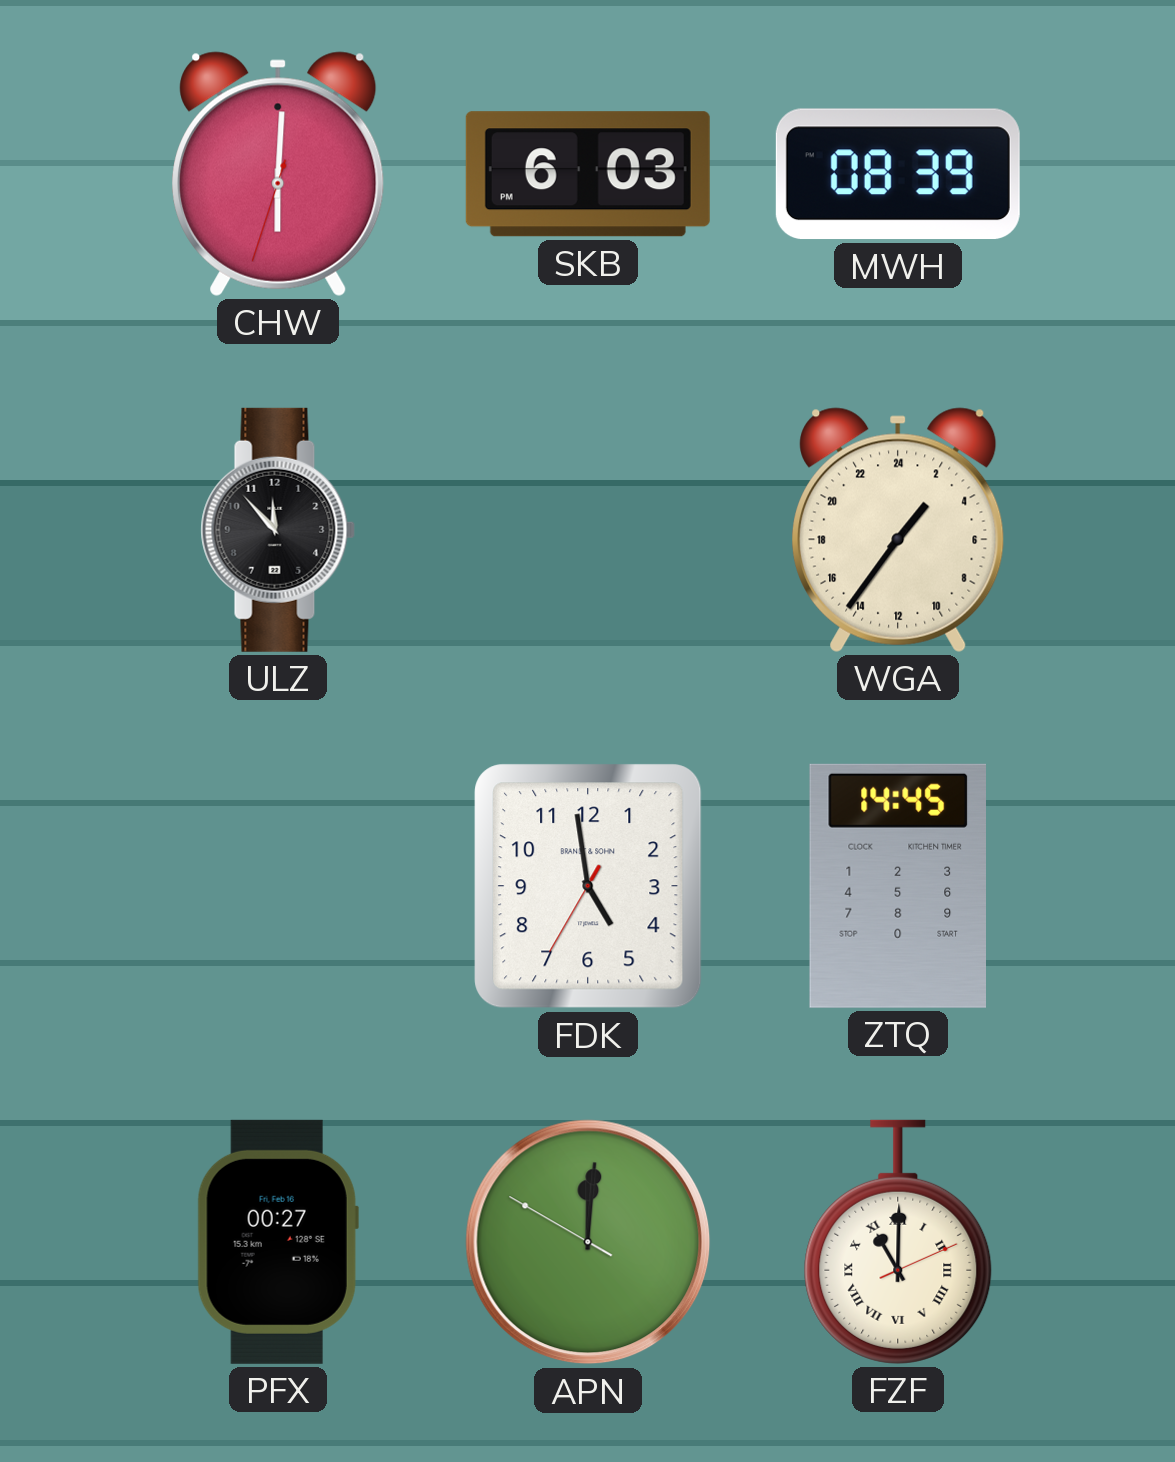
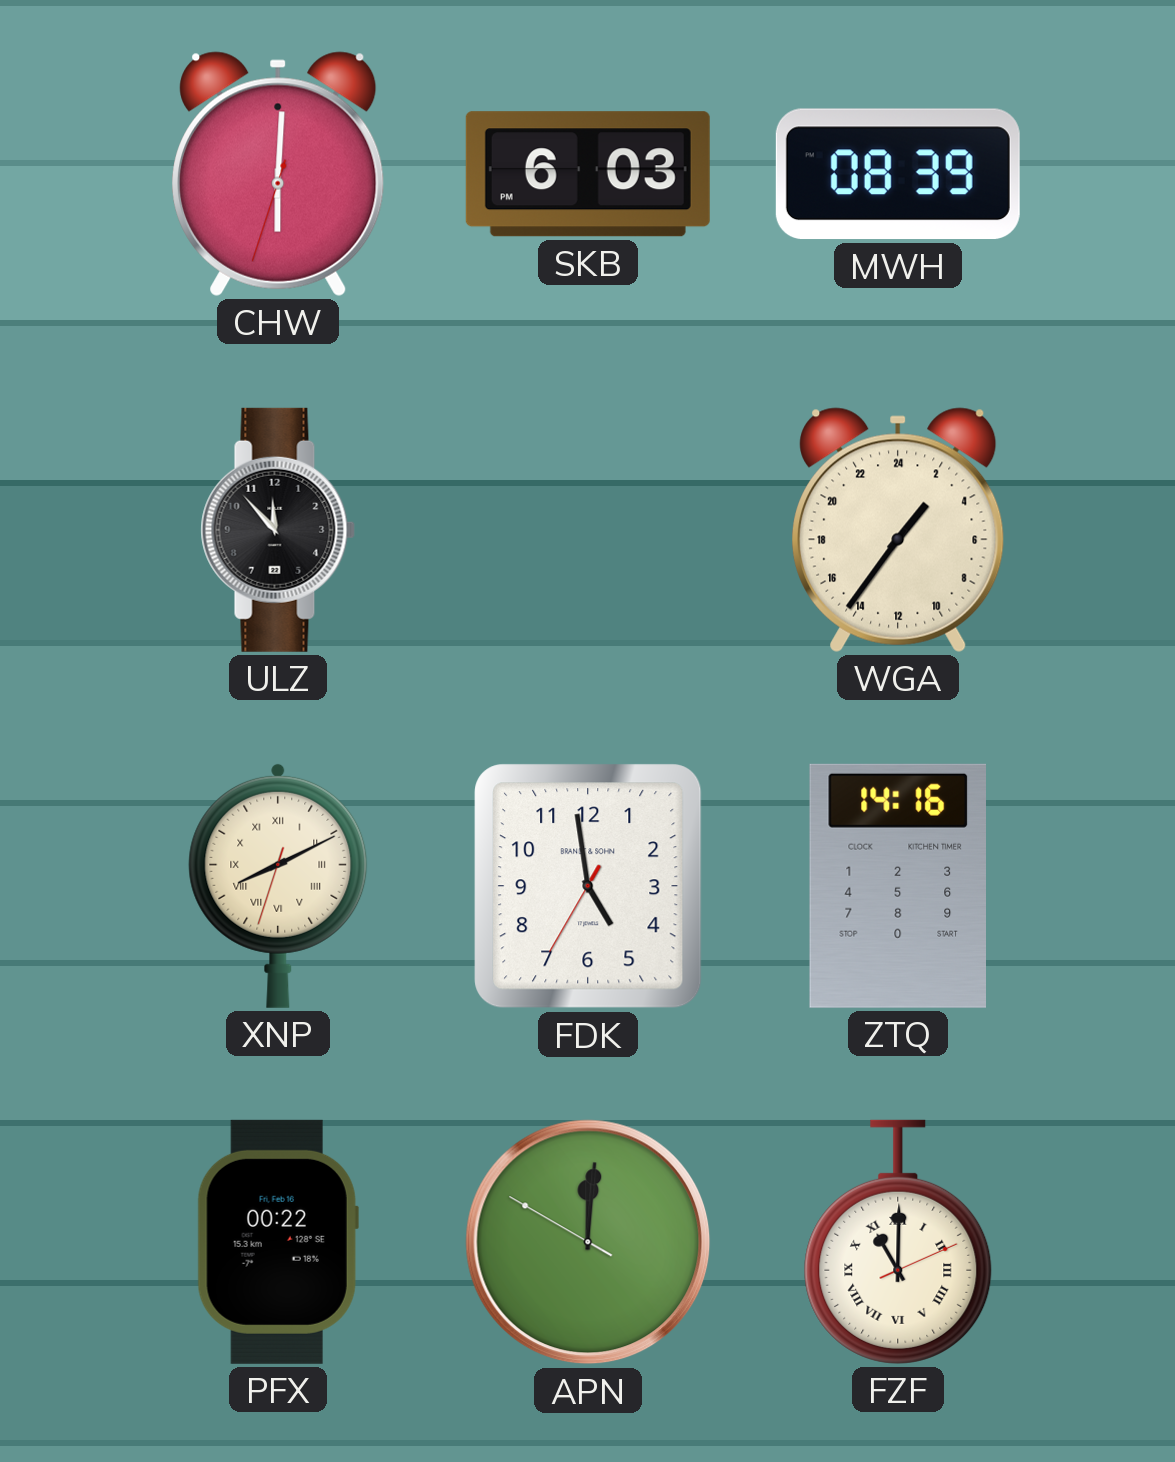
XNP: none -> 8:10
ZTQ: 14:45 -> 14:16
PFX: 00:27 -> 00:22
